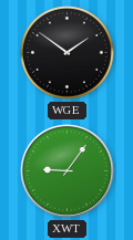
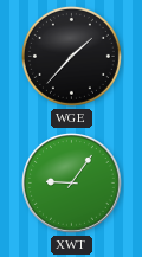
WGE: 1:51 -> 1:37
